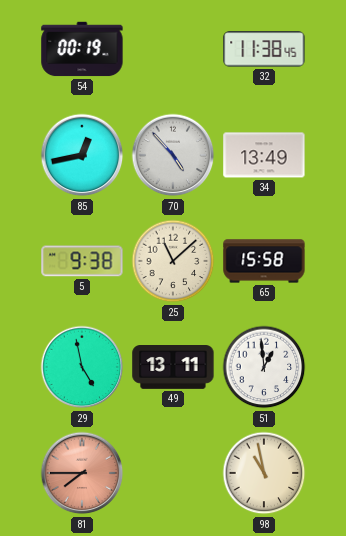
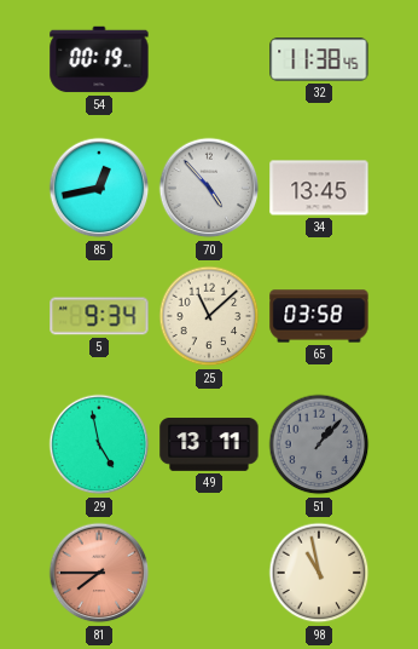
34: 13:49 -> 13:45
5: 9:38 -> 9:34
65: 15:58 -> 03:58
51: 12:59 -> 1:07
51 dial: white -> grey
